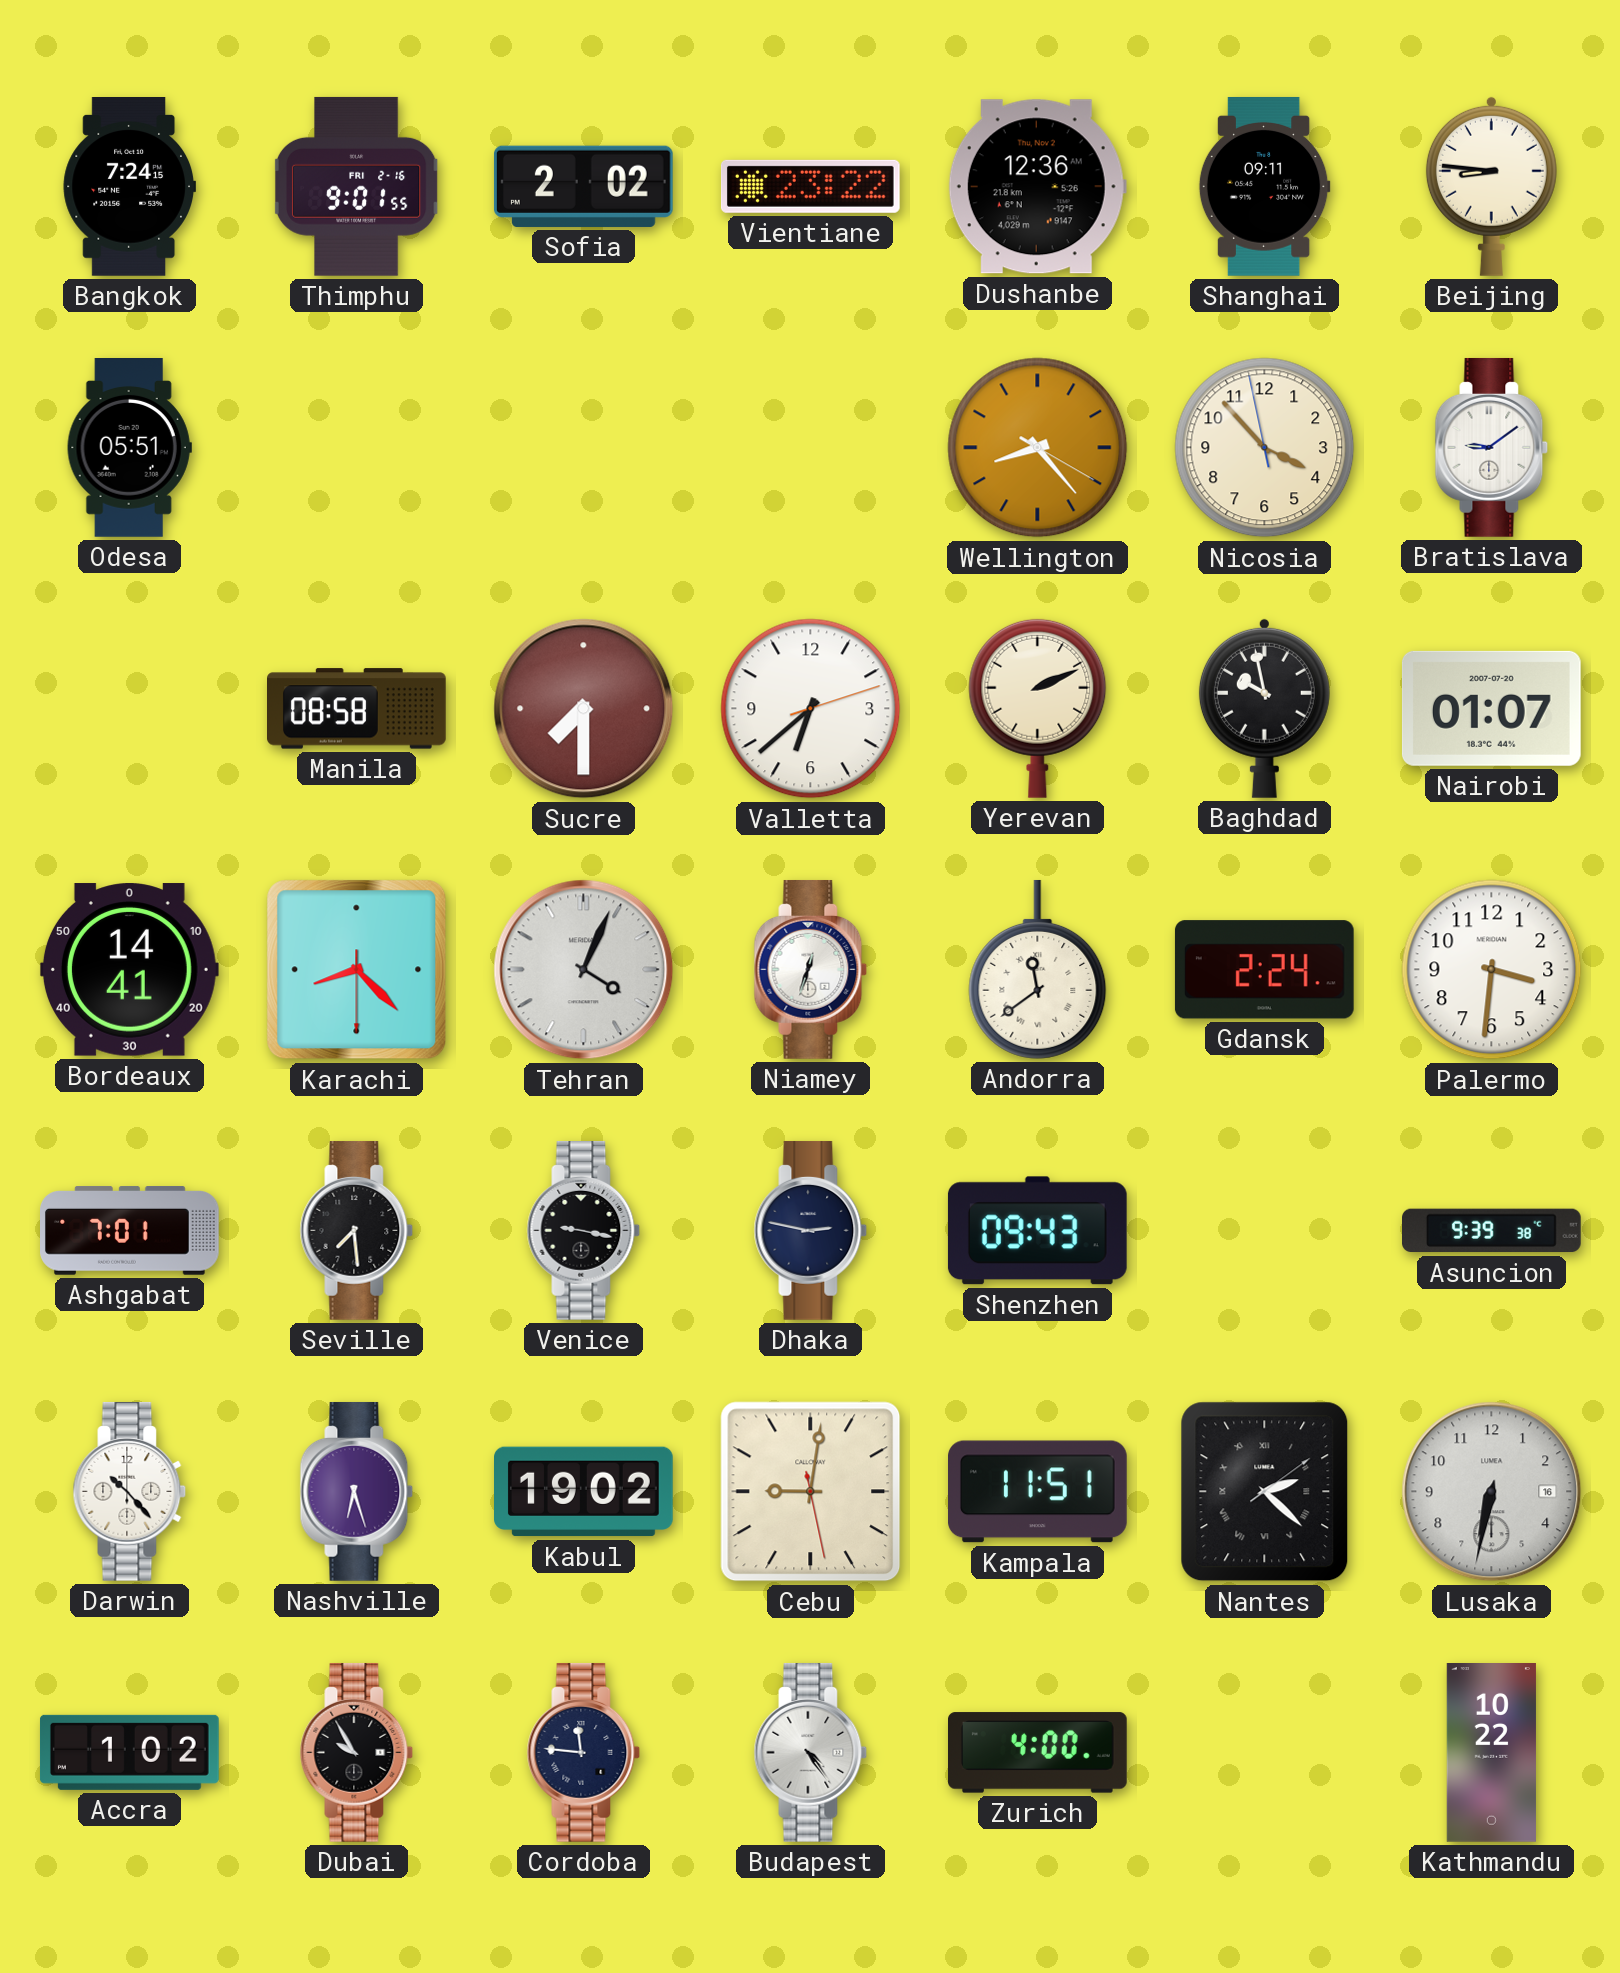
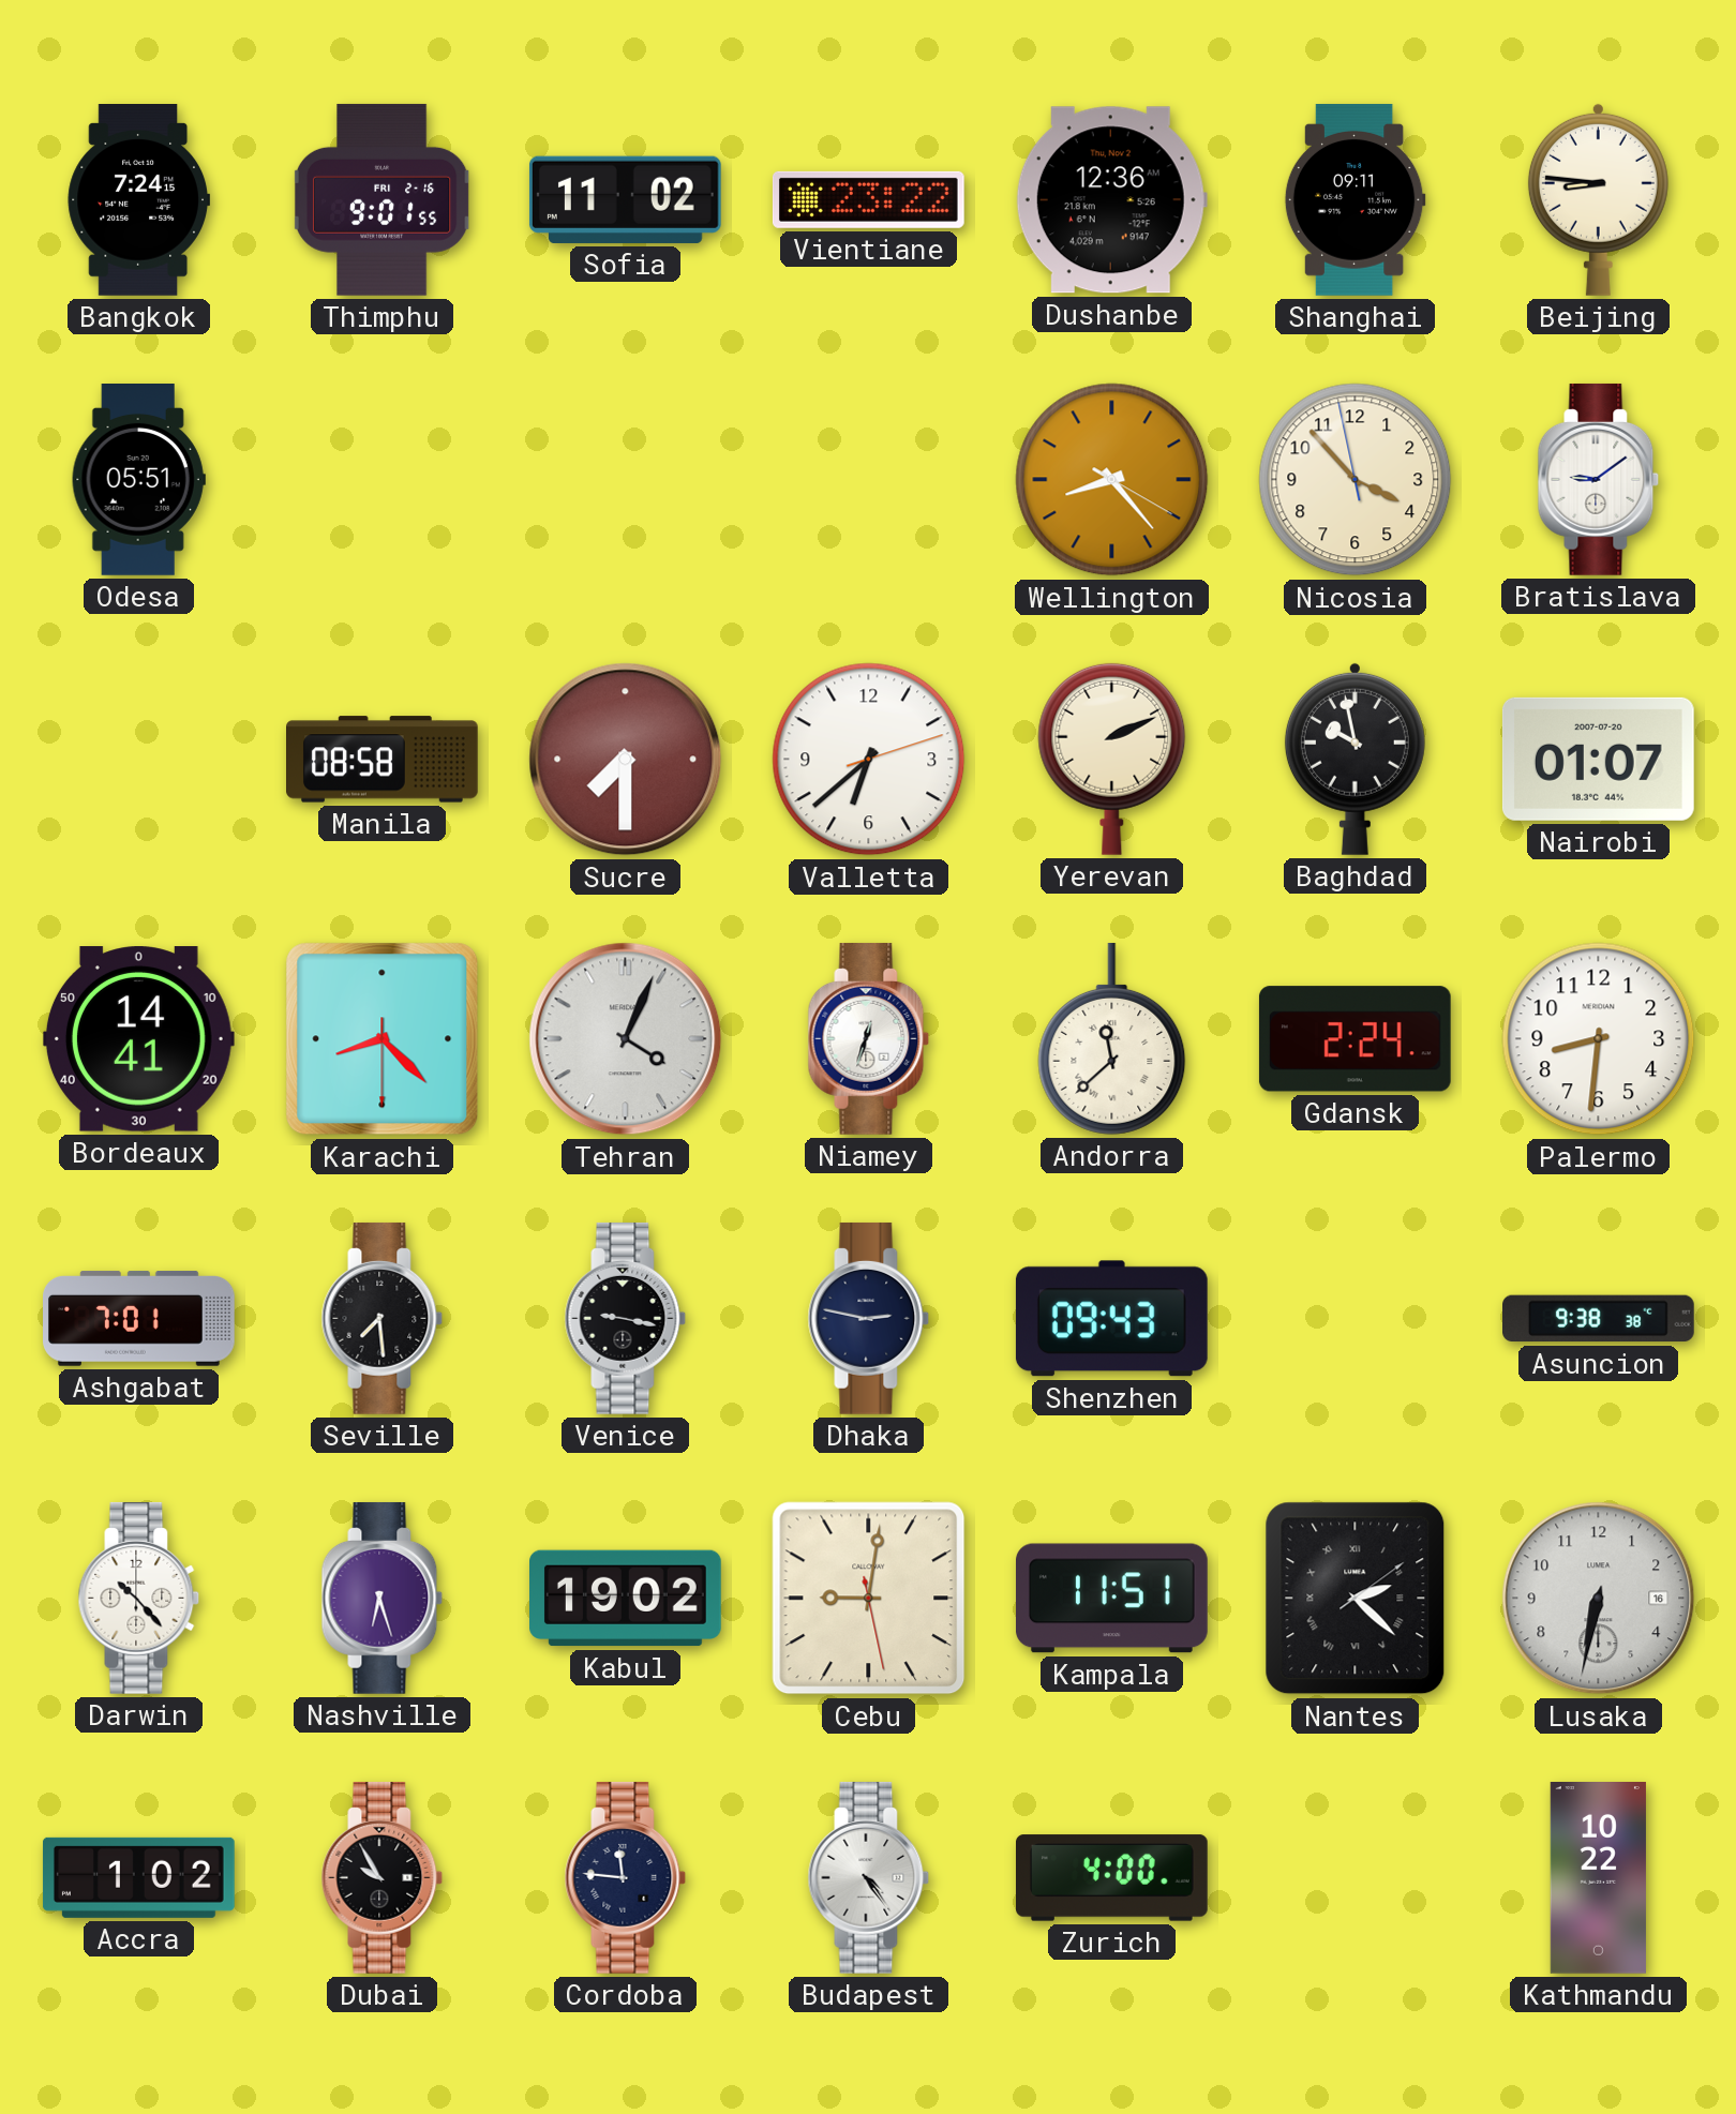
Sofia: 2:02 -> 11:02
Andorra: 11:39 -> 11:38
Palermo: 3:31 -> 8:31
Asuncion: 9:39 -> 9:38
